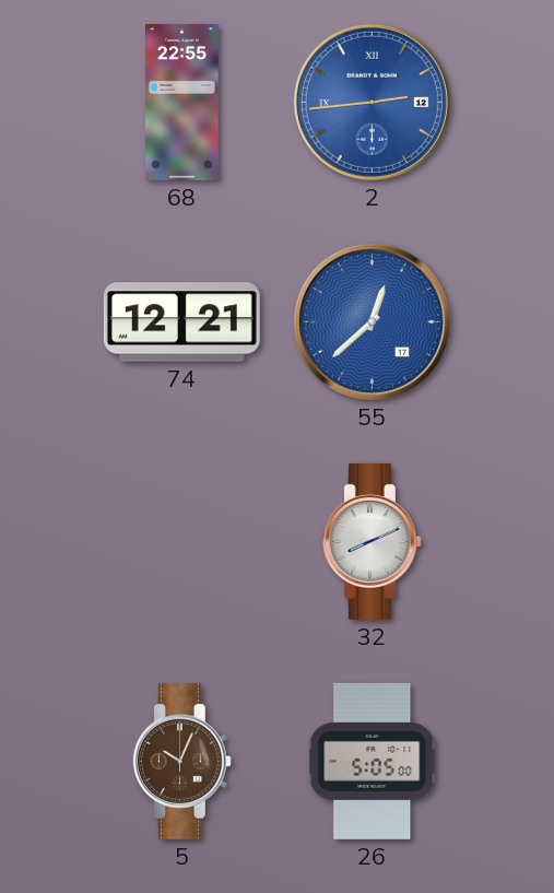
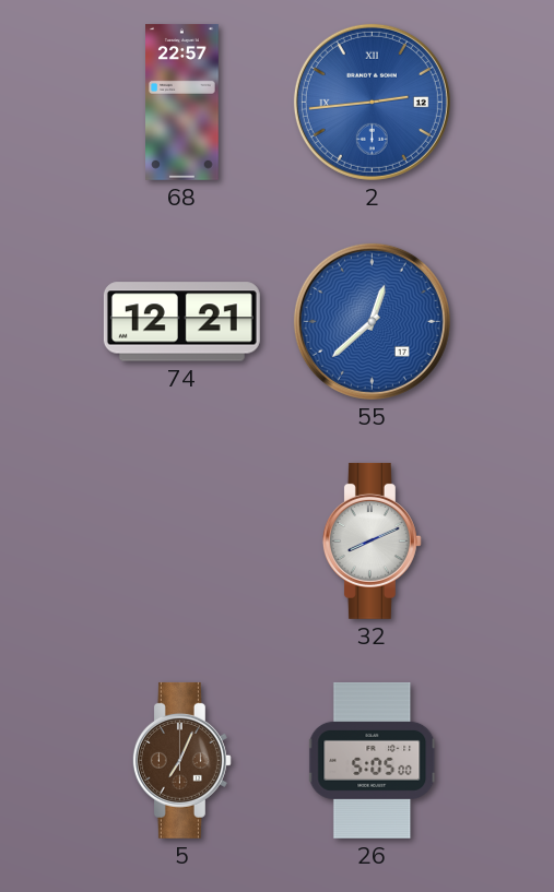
68: 22:55 -> 22:57
5: 10:04 -> 7:04
